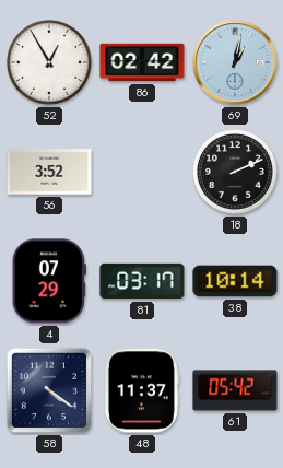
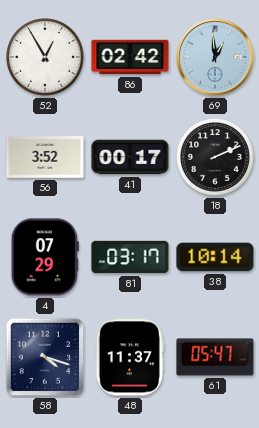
69: 1:02 -> 12:59
41: none -> 00:17
58: 4:21 -> 4:18
61: 05:42 -> 05:47
